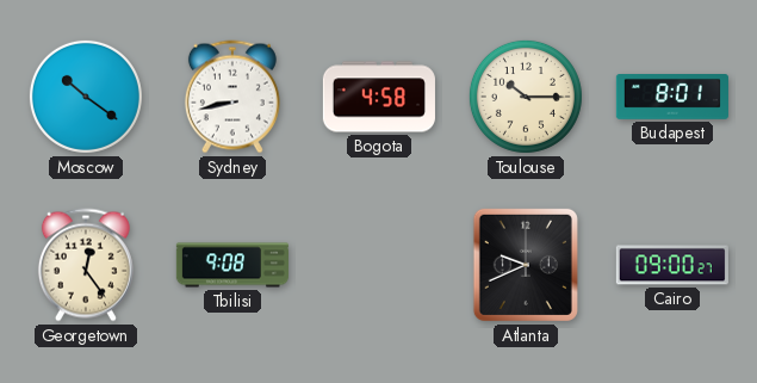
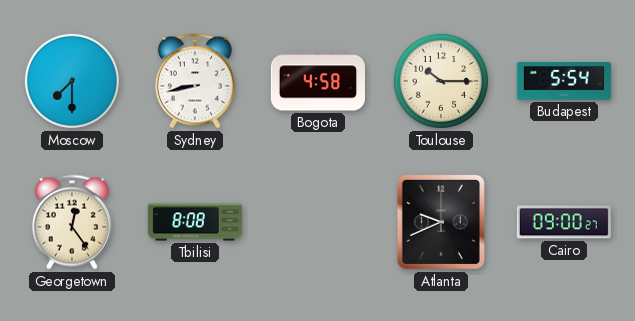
Moscow: 10:21 -> 7:30
Budapest: 8:01 -> 5:54
Tbilisi: 9:08 -> 8:08
